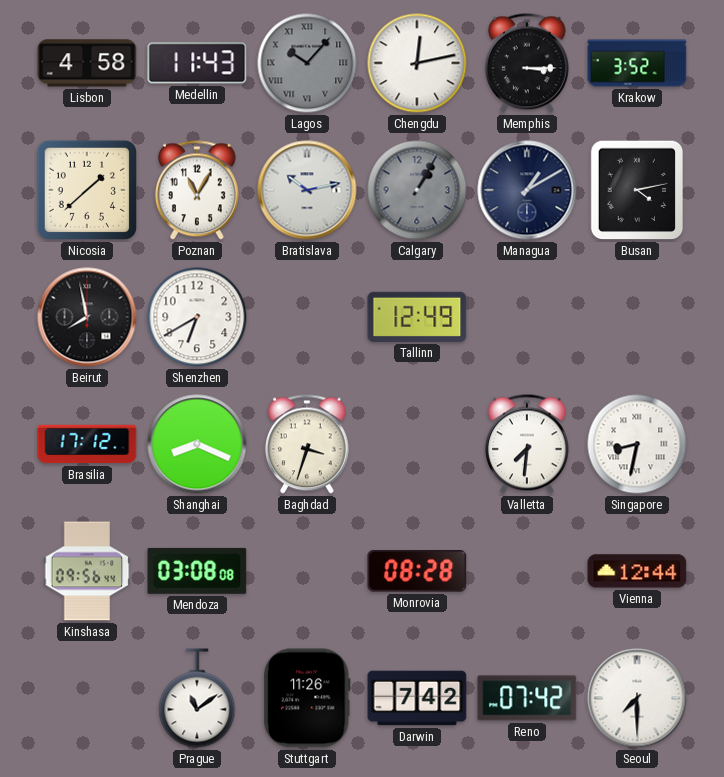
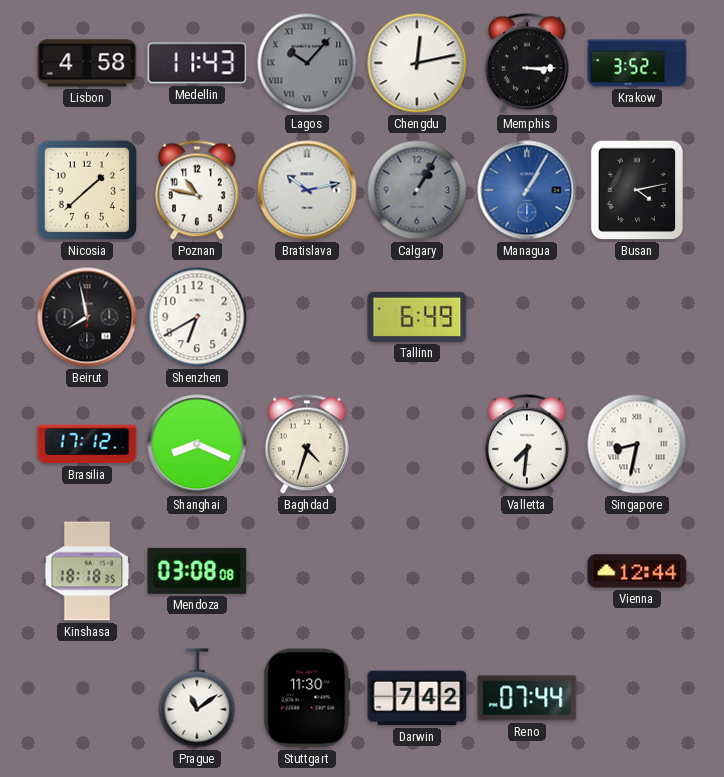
Poznan: 11:05 -> 10:47
Managua: 1:10 -> 1:05
Managua dial: navy -> blue
Tallinn: 12:49 -> 6:49
Baghdad: 3:33 -> 4:33
Kinshasa: 09:56 -> 18:18
Monrovia: 08:28 -> none
Stuttgart: 11:26 -> 11:30
Reno: 07:42 -> 07:44
Seoul: 7:30 -> none
